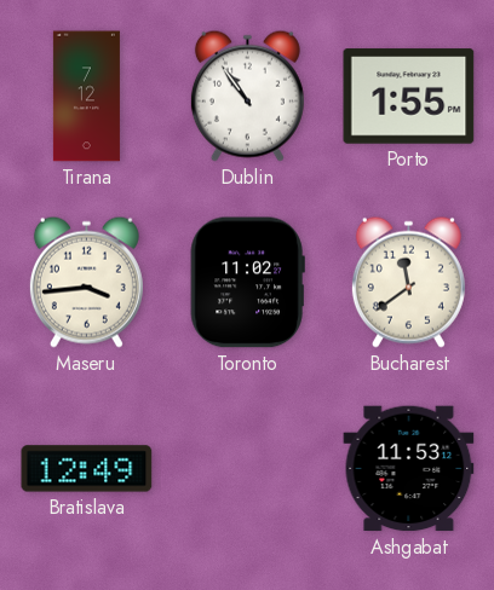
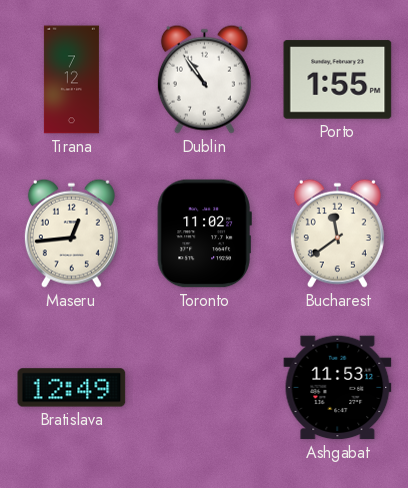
Maseru: 3:44 -> 12:44
